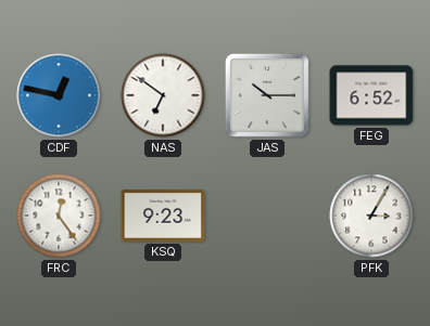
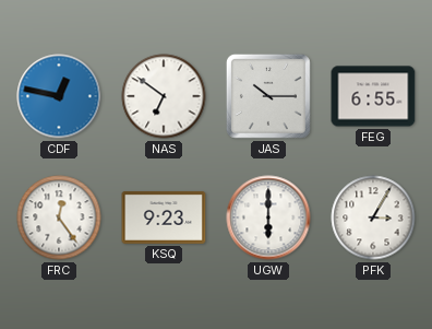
FEG: 6:52 -> 6:55
UGW: none -> 6:00
